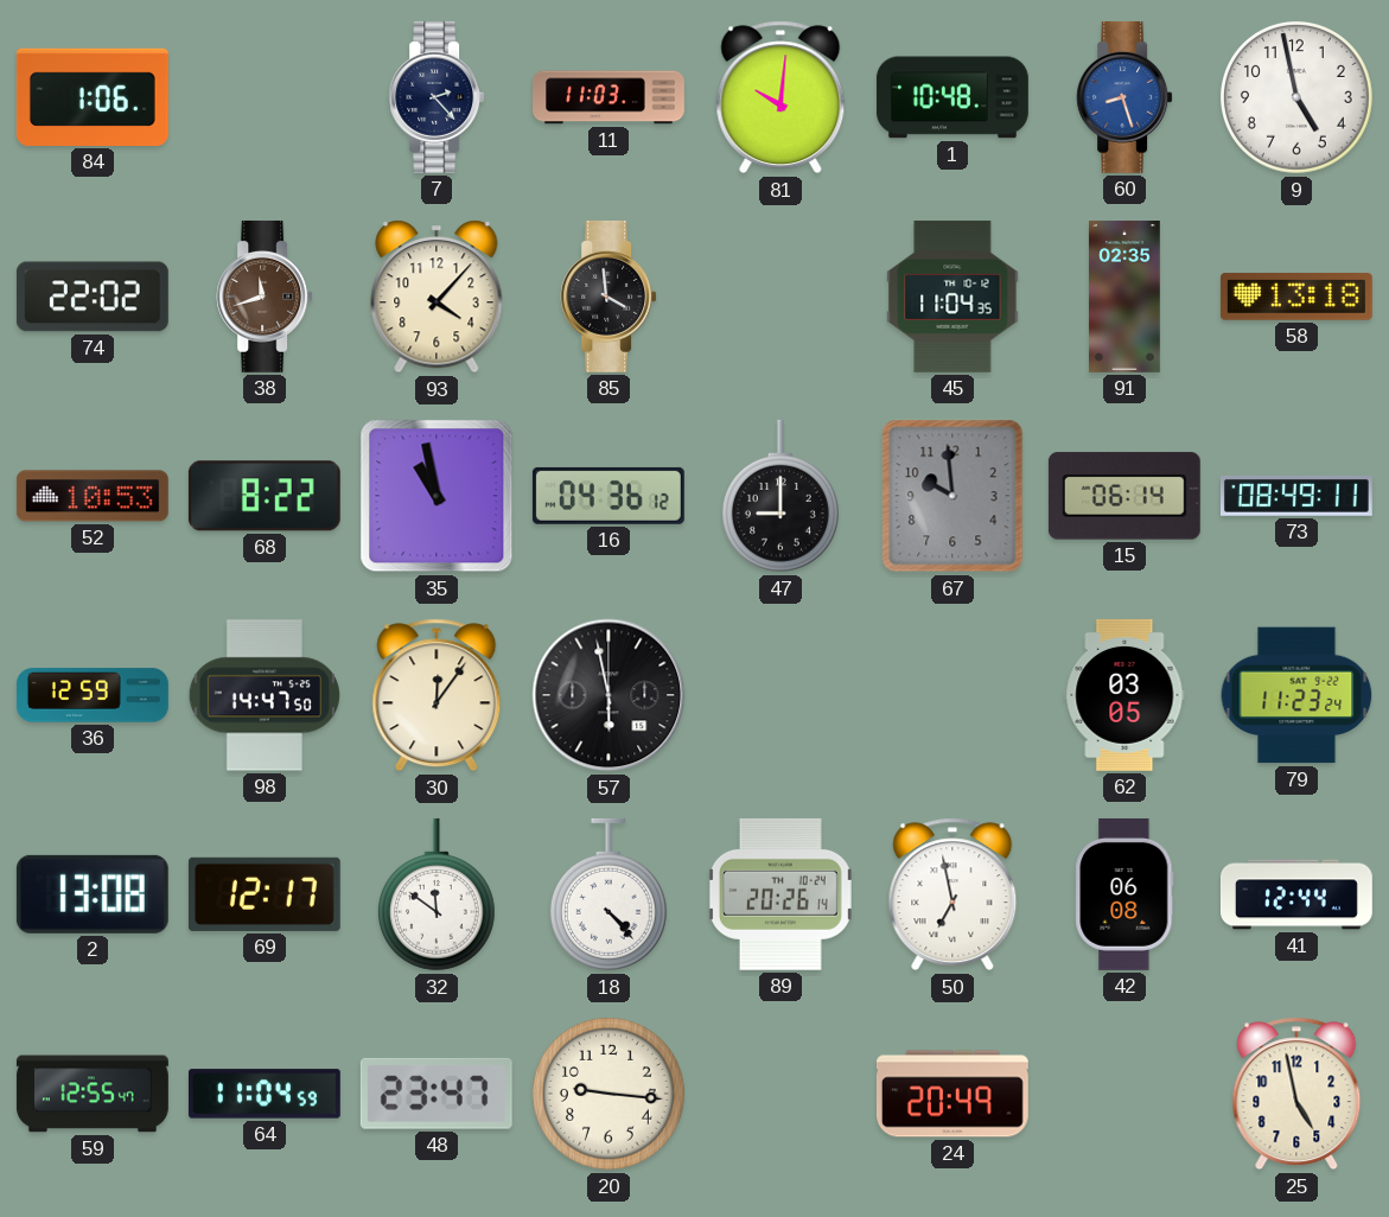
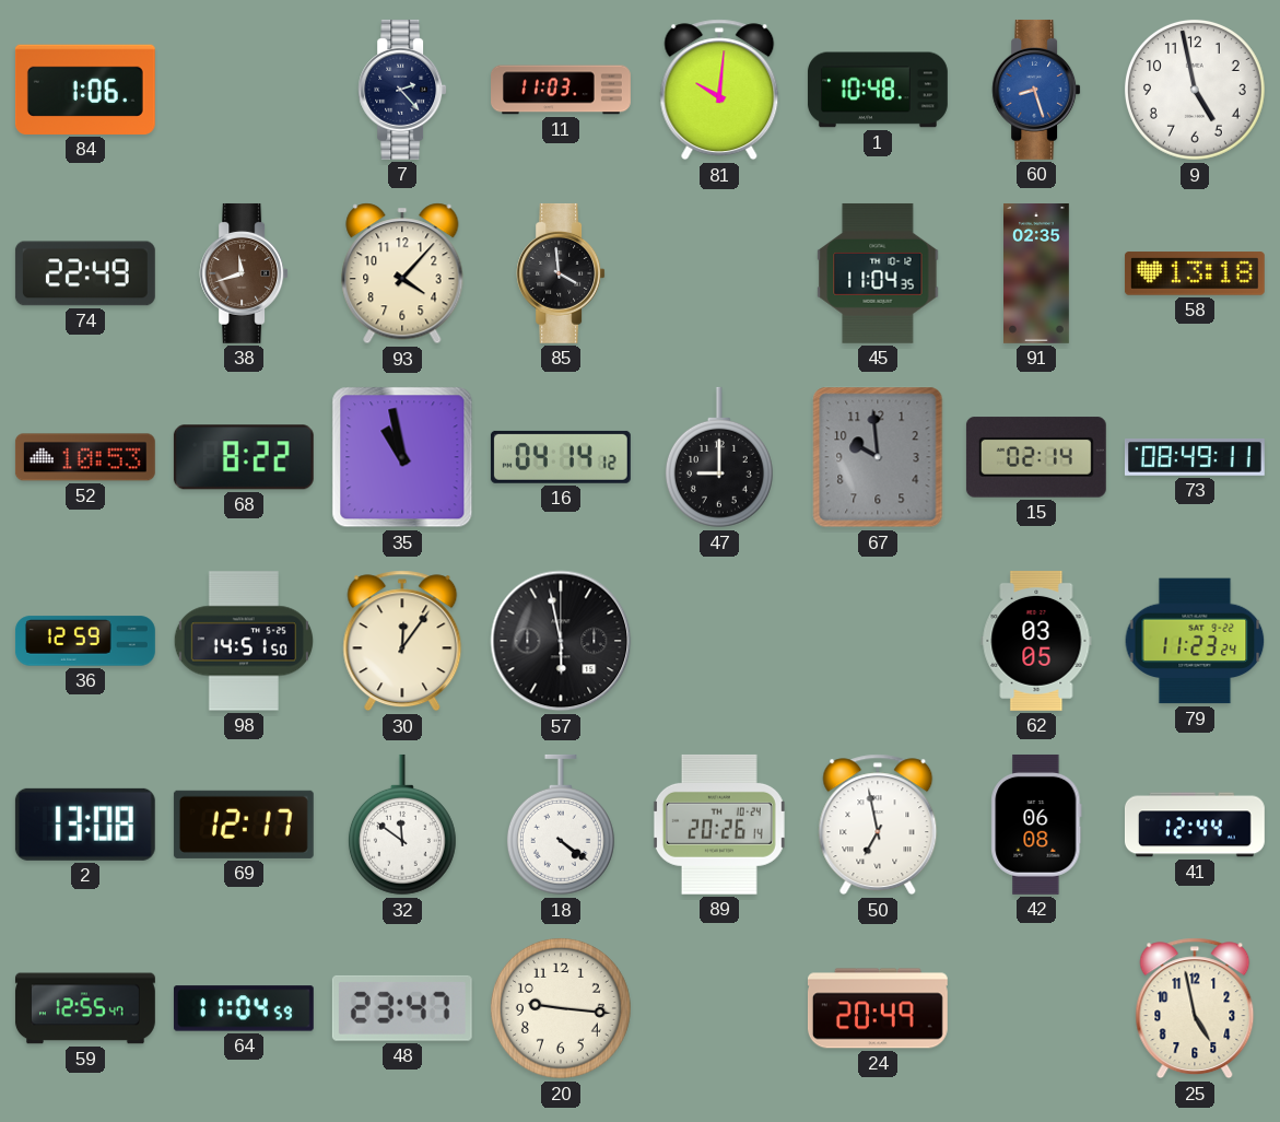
74: 22:02 -> 22:49
16: 04:36 -> 04:14
15: 06:14 -> 02:14
98: 14:47 -> 14:51
18: 4:23 -> 4:21
